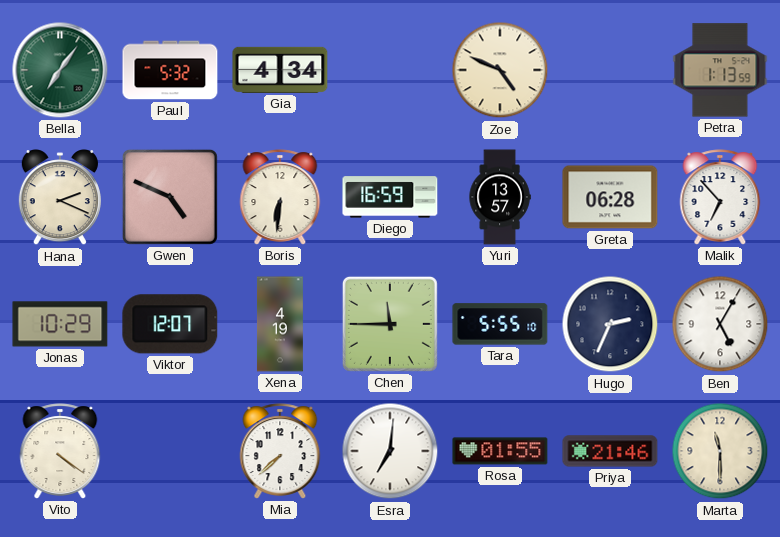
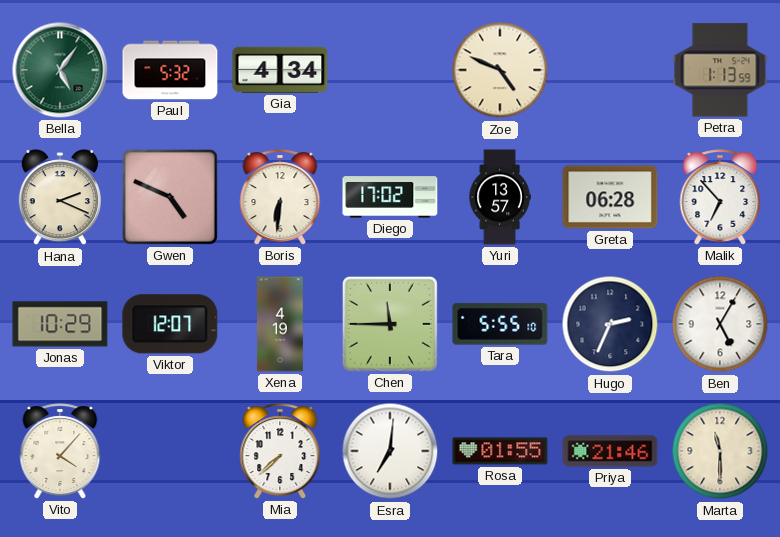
Bella: 7:06 -> 5:06
Diego: 16:59 -> 17:02
Vito: 4:21 -> 4:07
